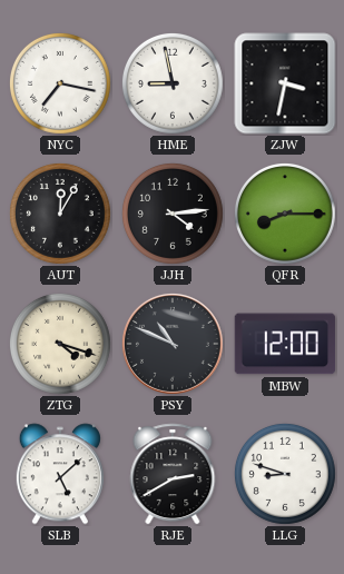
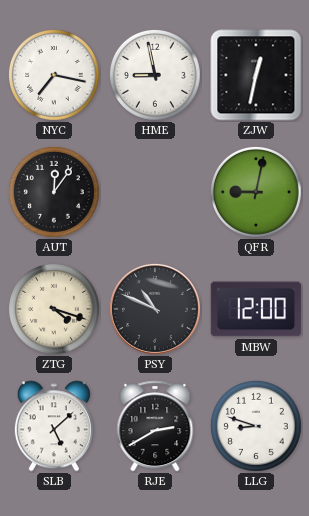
ZJW: 3:32 -> 12:32
AUT: 12:05 -> 12:06
JJH: 4:14 -> none
QFR: 8:15 -> 9:02
